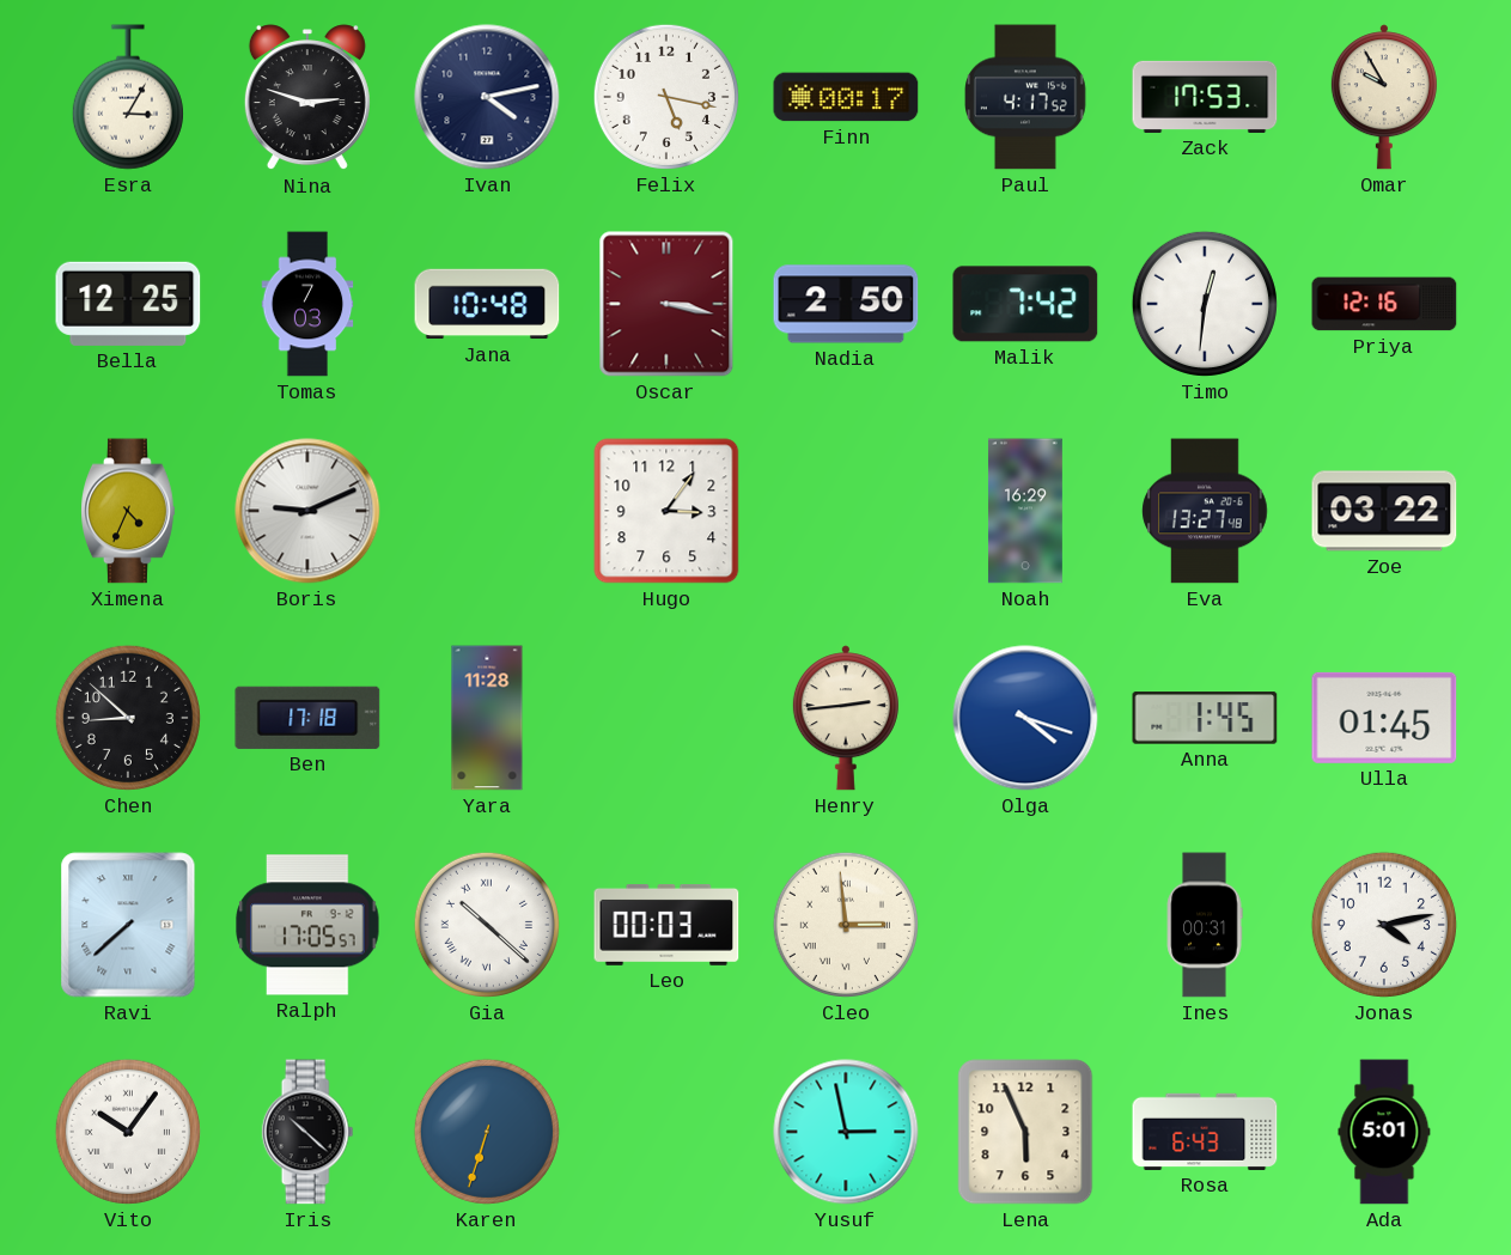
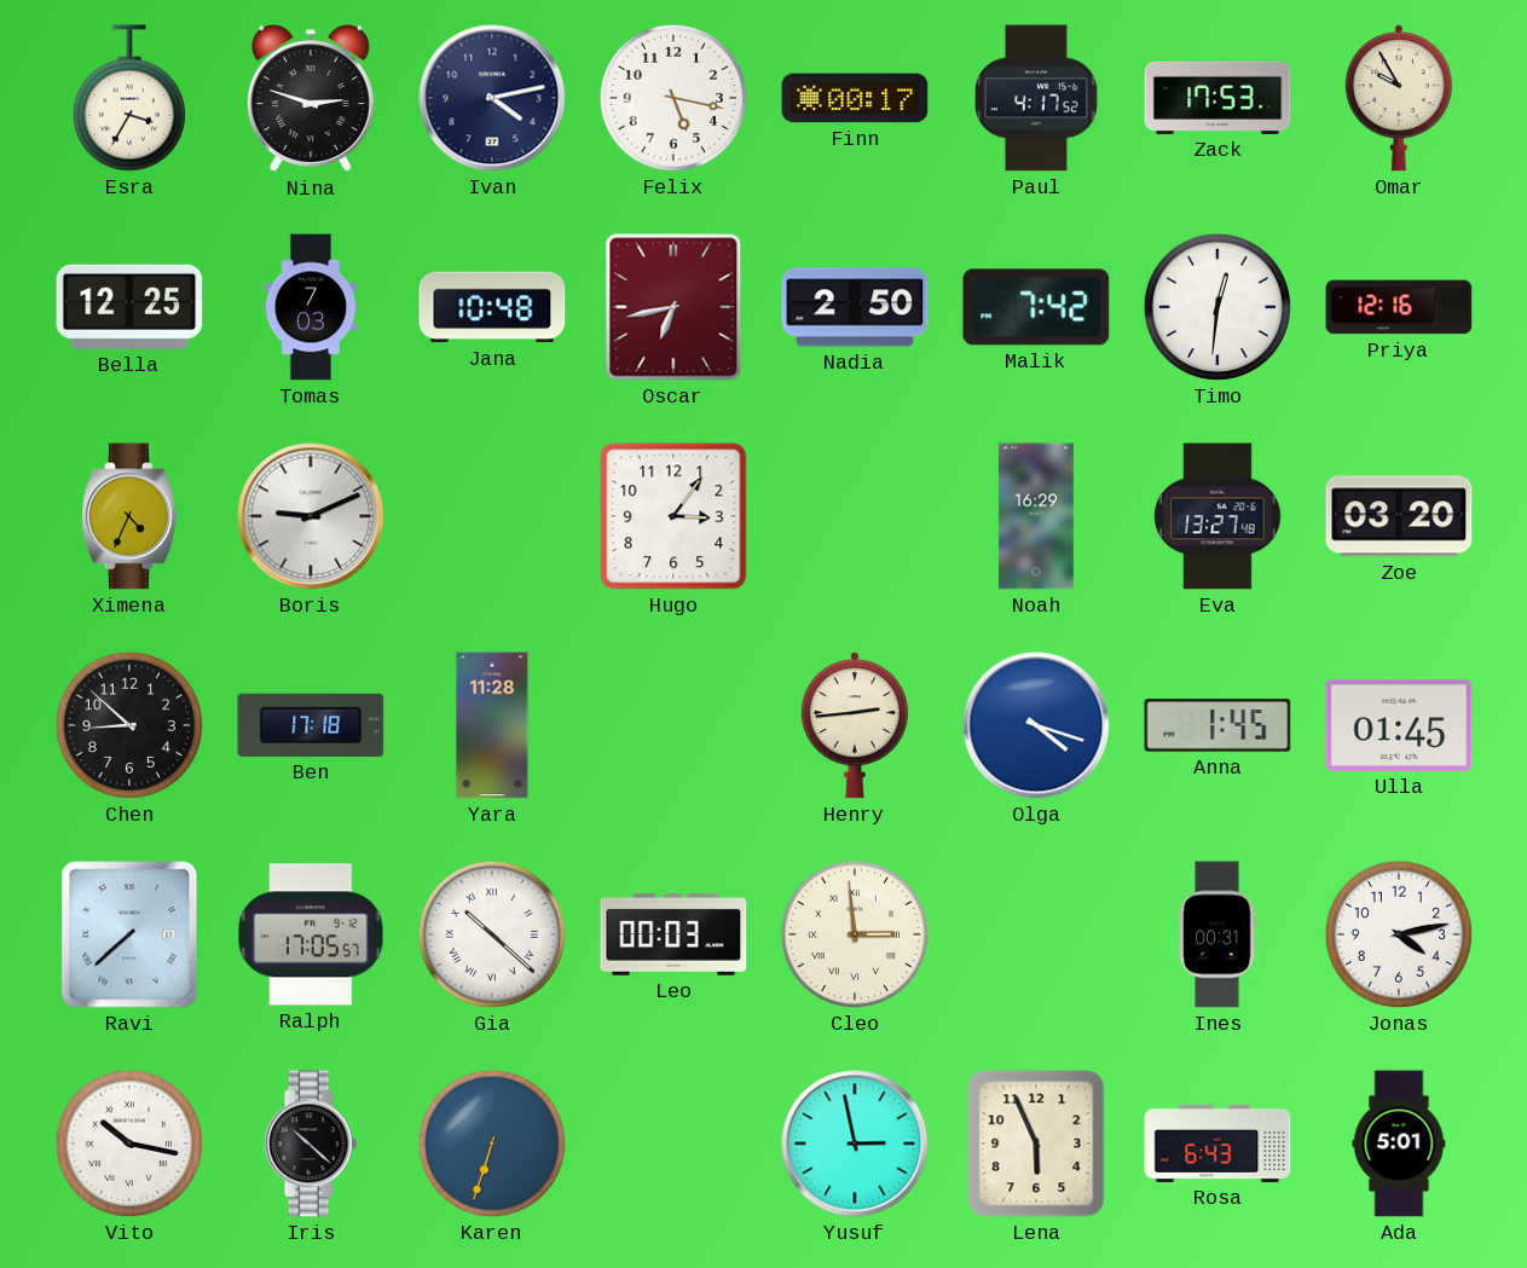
Esra: 3:05 -> 3:35
Oscar: 3:17 -> 6:43
Zoe: 03:22 -> 03:20
Vito: 10:06 -> 10:17
